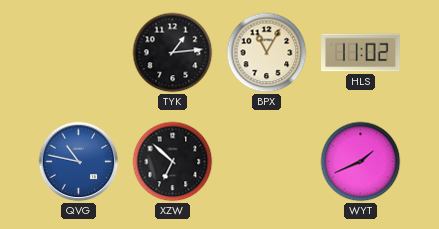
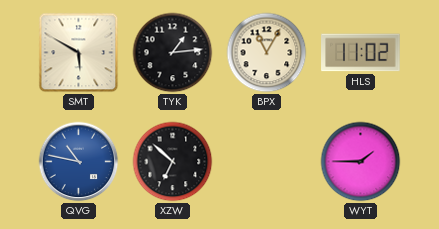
SMT: none -> 5:50
WYT: 1:41 -> 1:45
